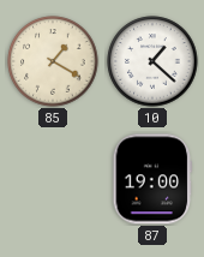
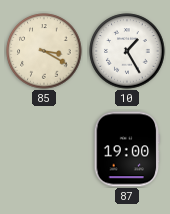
85: 1:20 -> 3:20
10: 1:22 -> 1:25
